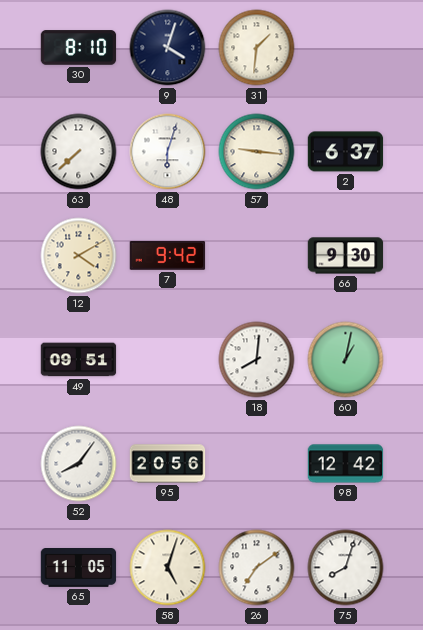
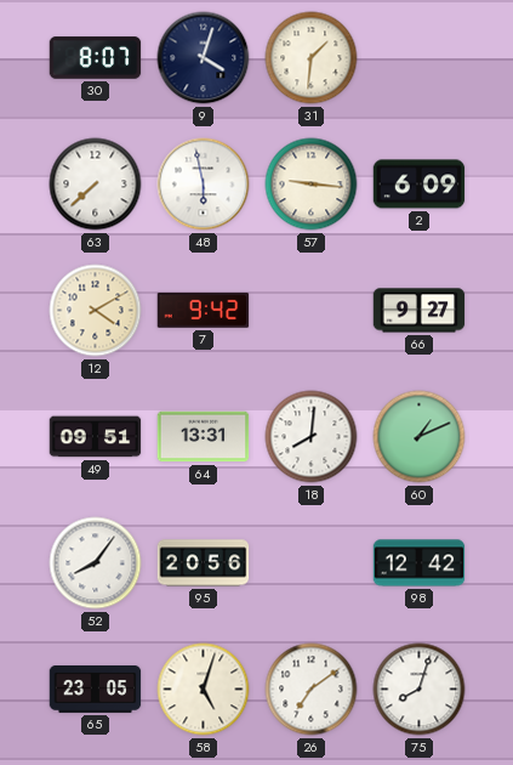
30: 8:10 -> 8:07
48: 6:03 -> 5:58
2: 6:37 -> 6:09
66: 9:30 -> 9:27
64: none -> 13:31
60: 1:02 -> 1:11
65: 11:05 -> 23:05
